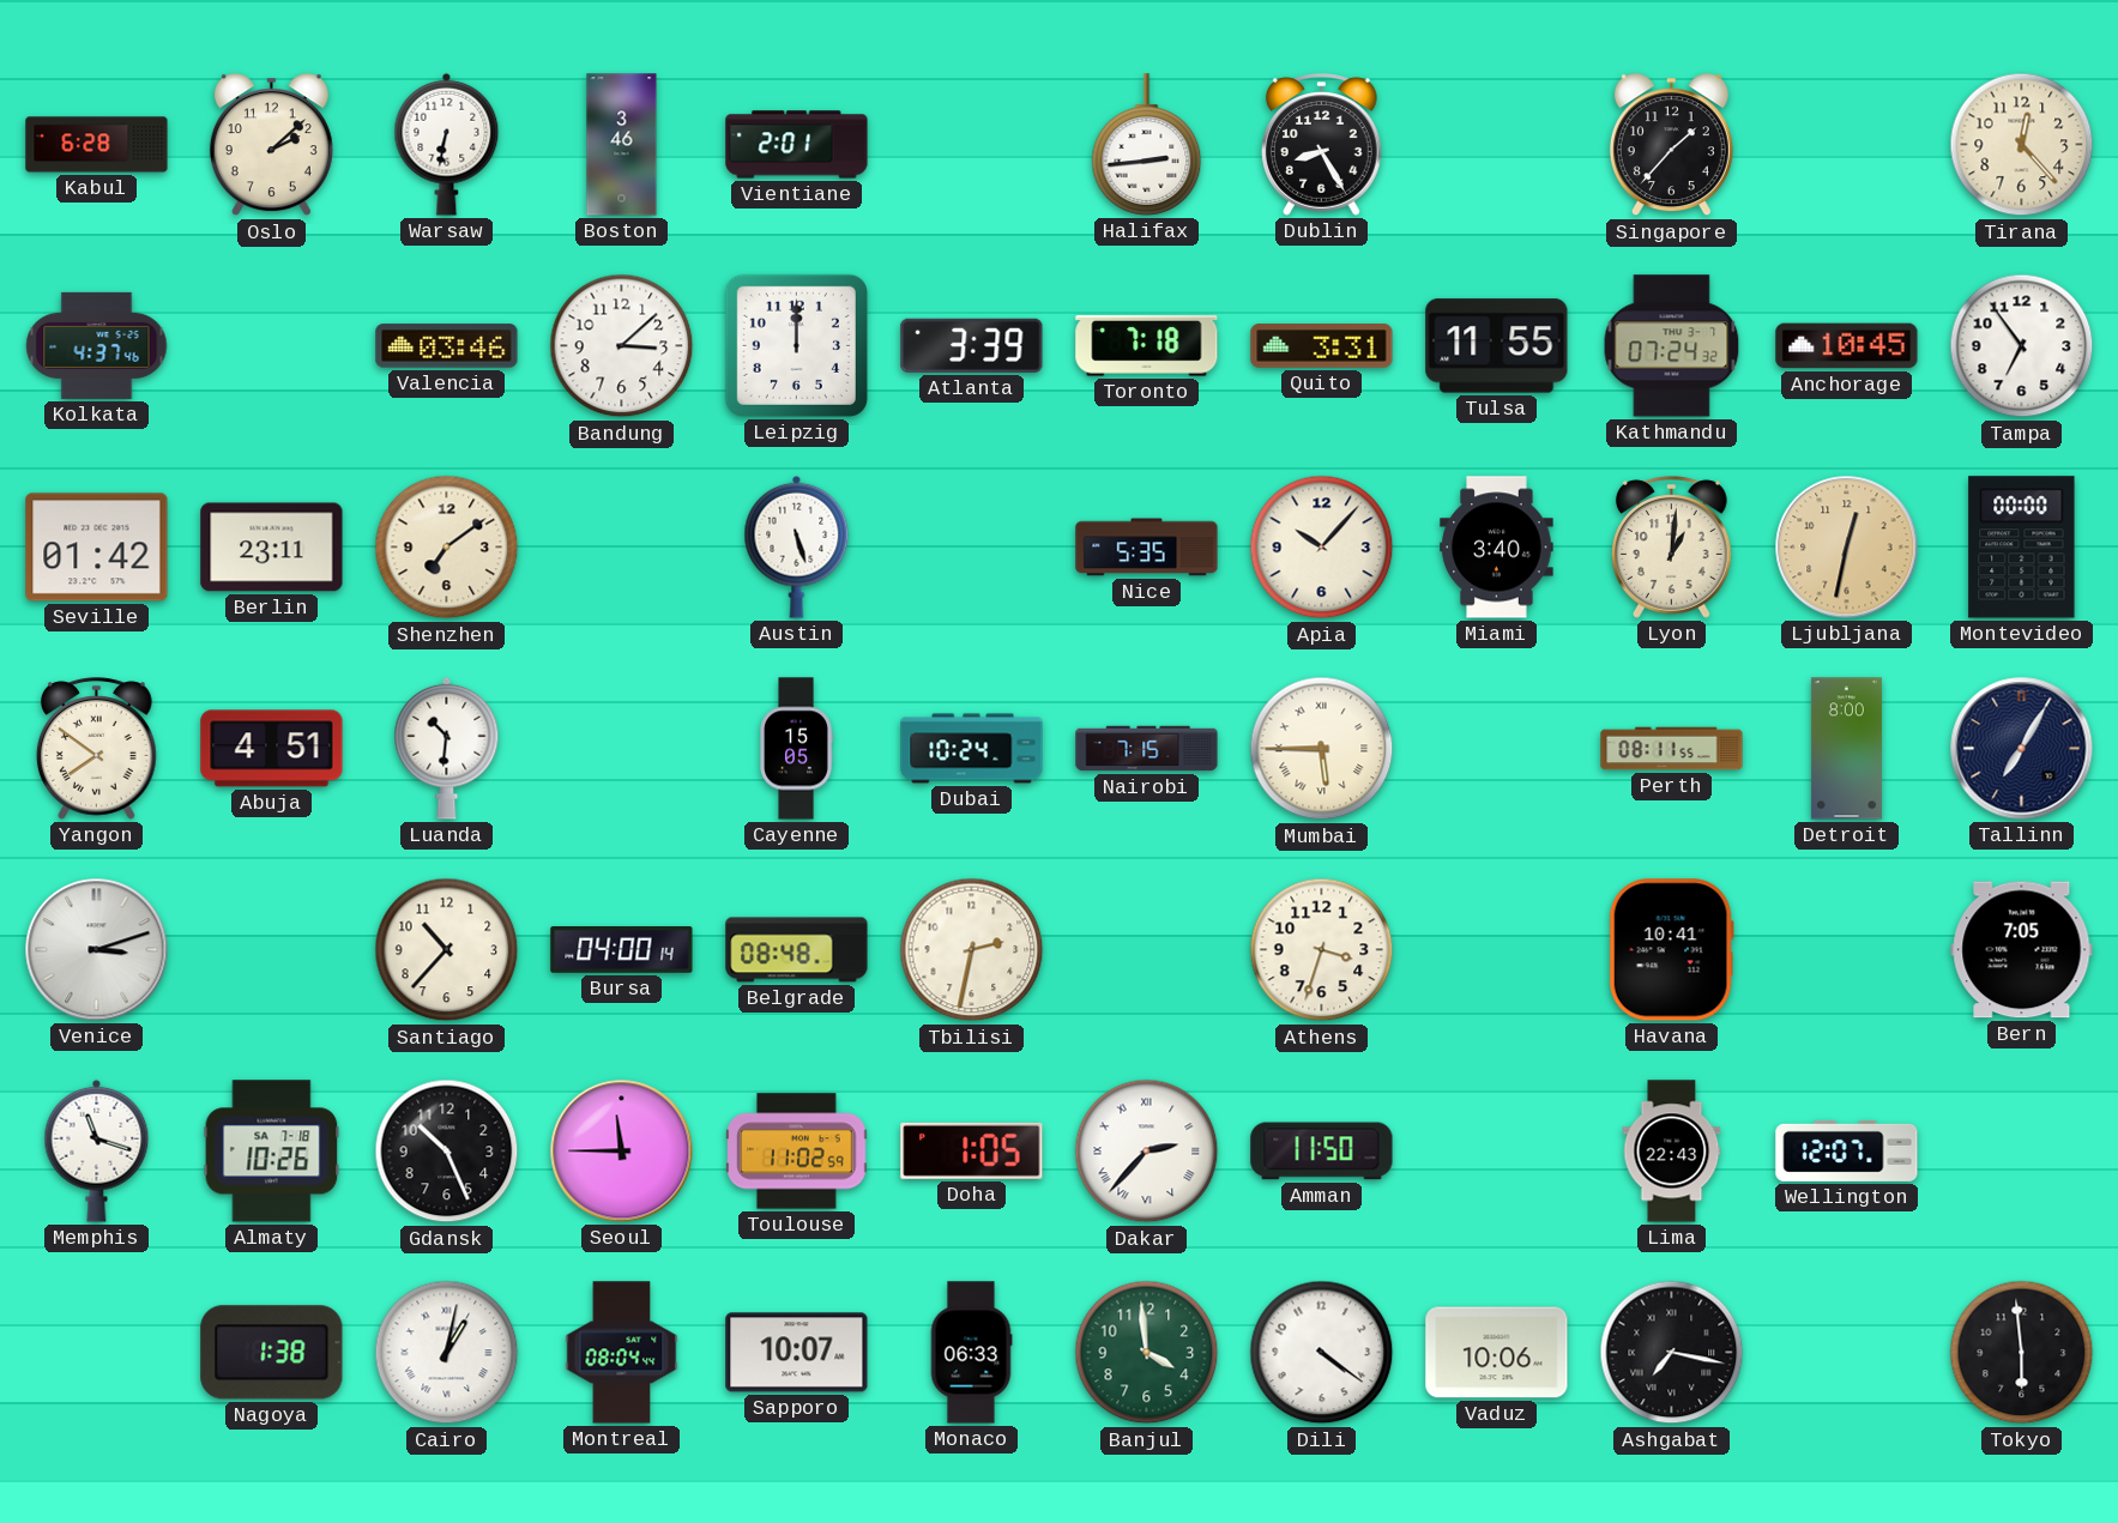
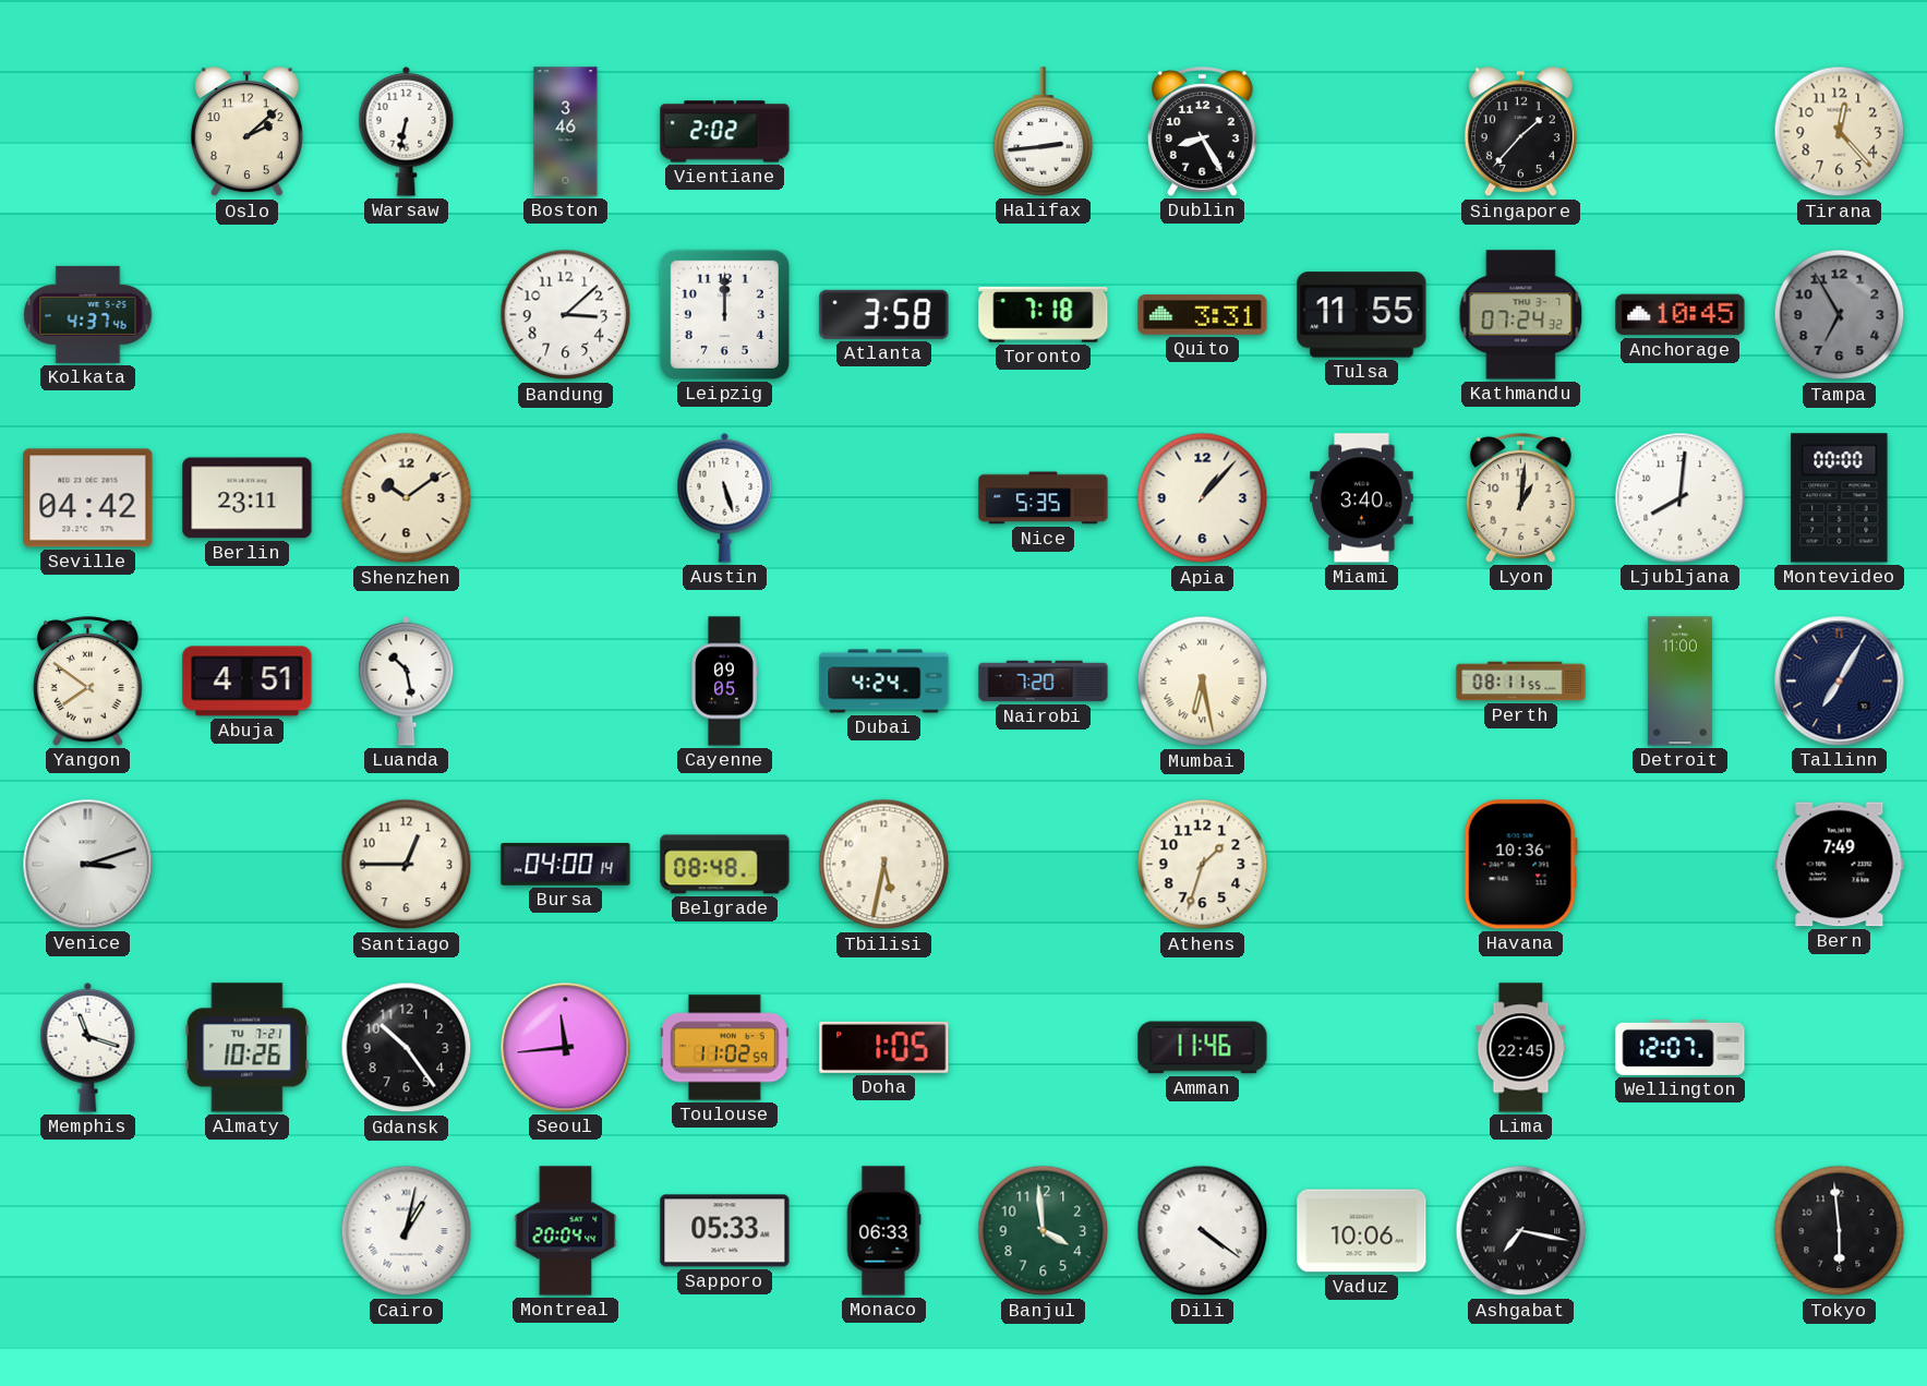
Kabul: 6:28 -> none
Vientiane: 2:01 -> 2:02
Valencia: 03:46 -> none
Atlanta: 3:39 -> 3:58
Tampa: 6:54 -> 6:55
Tampa dial: white -> grey
Seville: 01:42 -> 04:42
Shenzhen: 7:09 -> 10:09
Apia: 10:07 -> 1:07
Ljubljana: 12:32 -> 8:01
Ljubljana dial: champagne -> white
Luanda: 10:31 -> 10:28
Cayenne: 15:05 -> 09:05
Dubai: 10:24 -> 4:24
Nairobi: 7:15 -> 7:20
Mumbai: 5:45 -> 6:28
Detroit: 8:00 -> 11:00
Santiago: 10:37 -> 12:45
Tbilisi: 2:32 -> 5:32
Athens: 3:33 -> 1:33
Havana: 10:41 -> 10:36
Bern: 7:05 -> 7:49
Almaty date: SA 7-18 -> TU 7-21
Gdansk: 10:26 -> 10:24
Seoul: 11:45 -> 11:44
Dakar: 2:37 -> none
Amman: 11:50 -> 11:46
Lima: 22:43 -> 22:45
Nagoya: 1:38 -> none
Montreal: 08:04 -> 20:04
Sapporo: 10:07 -> 05:33
